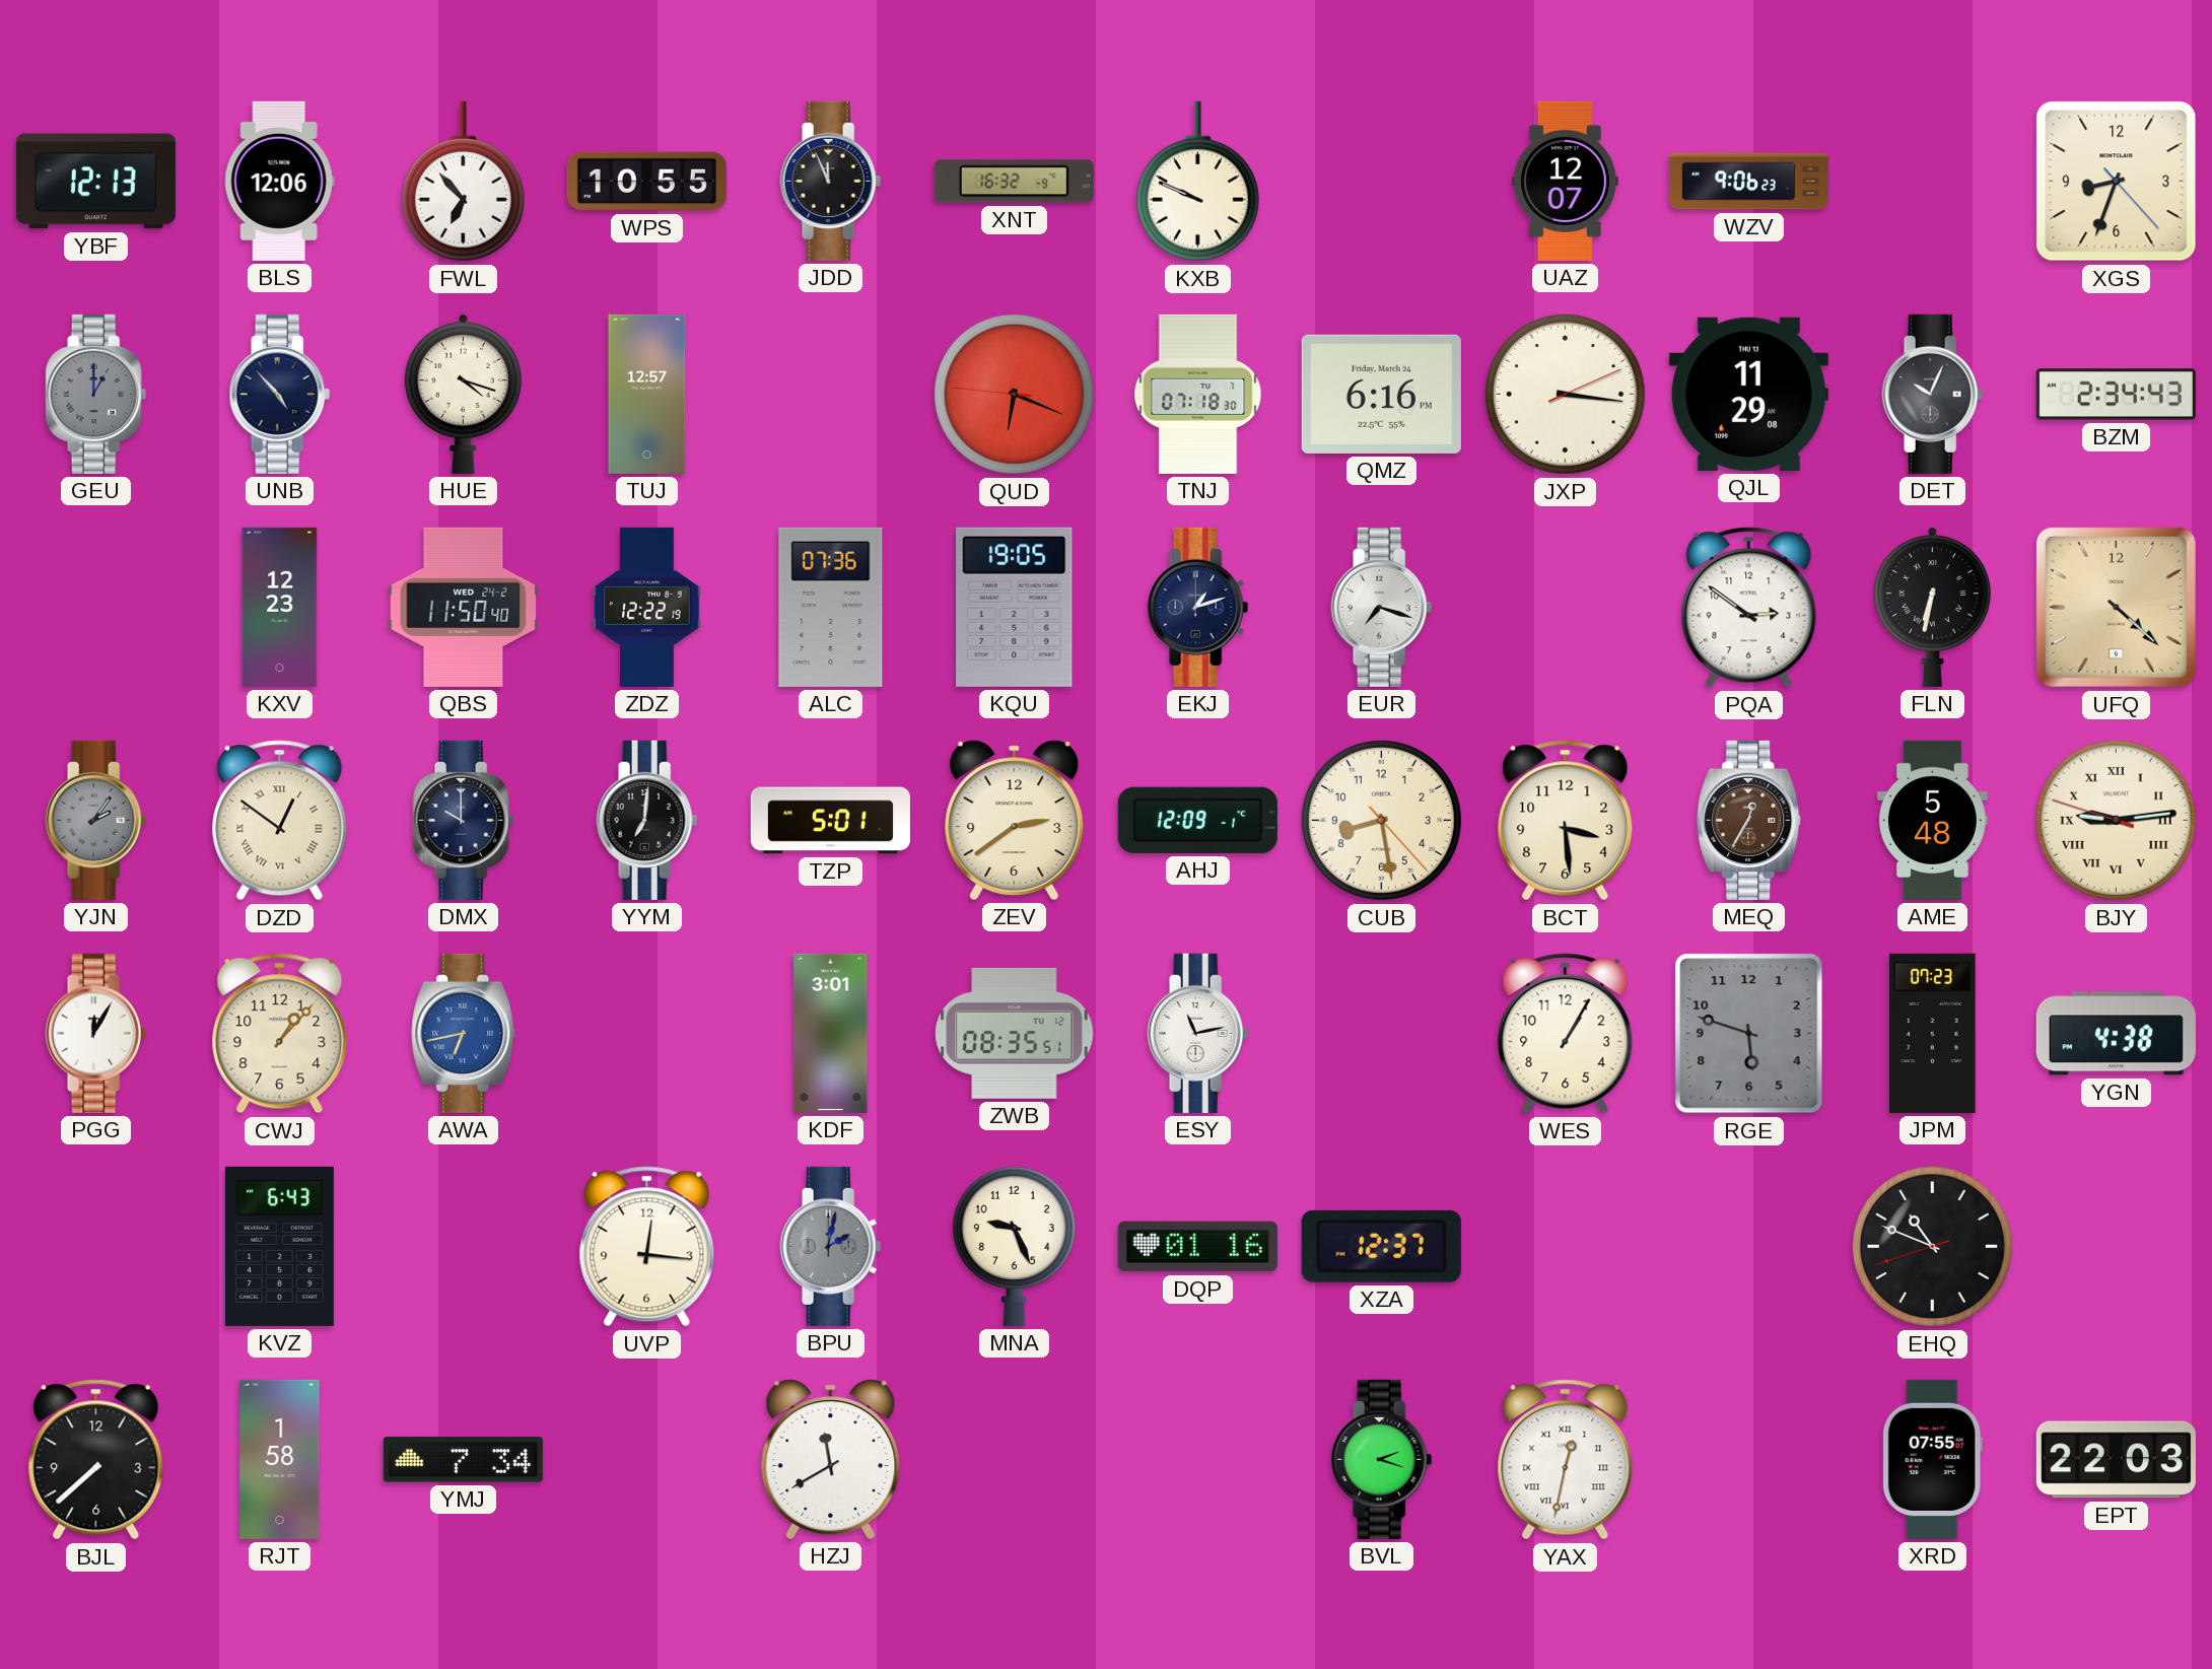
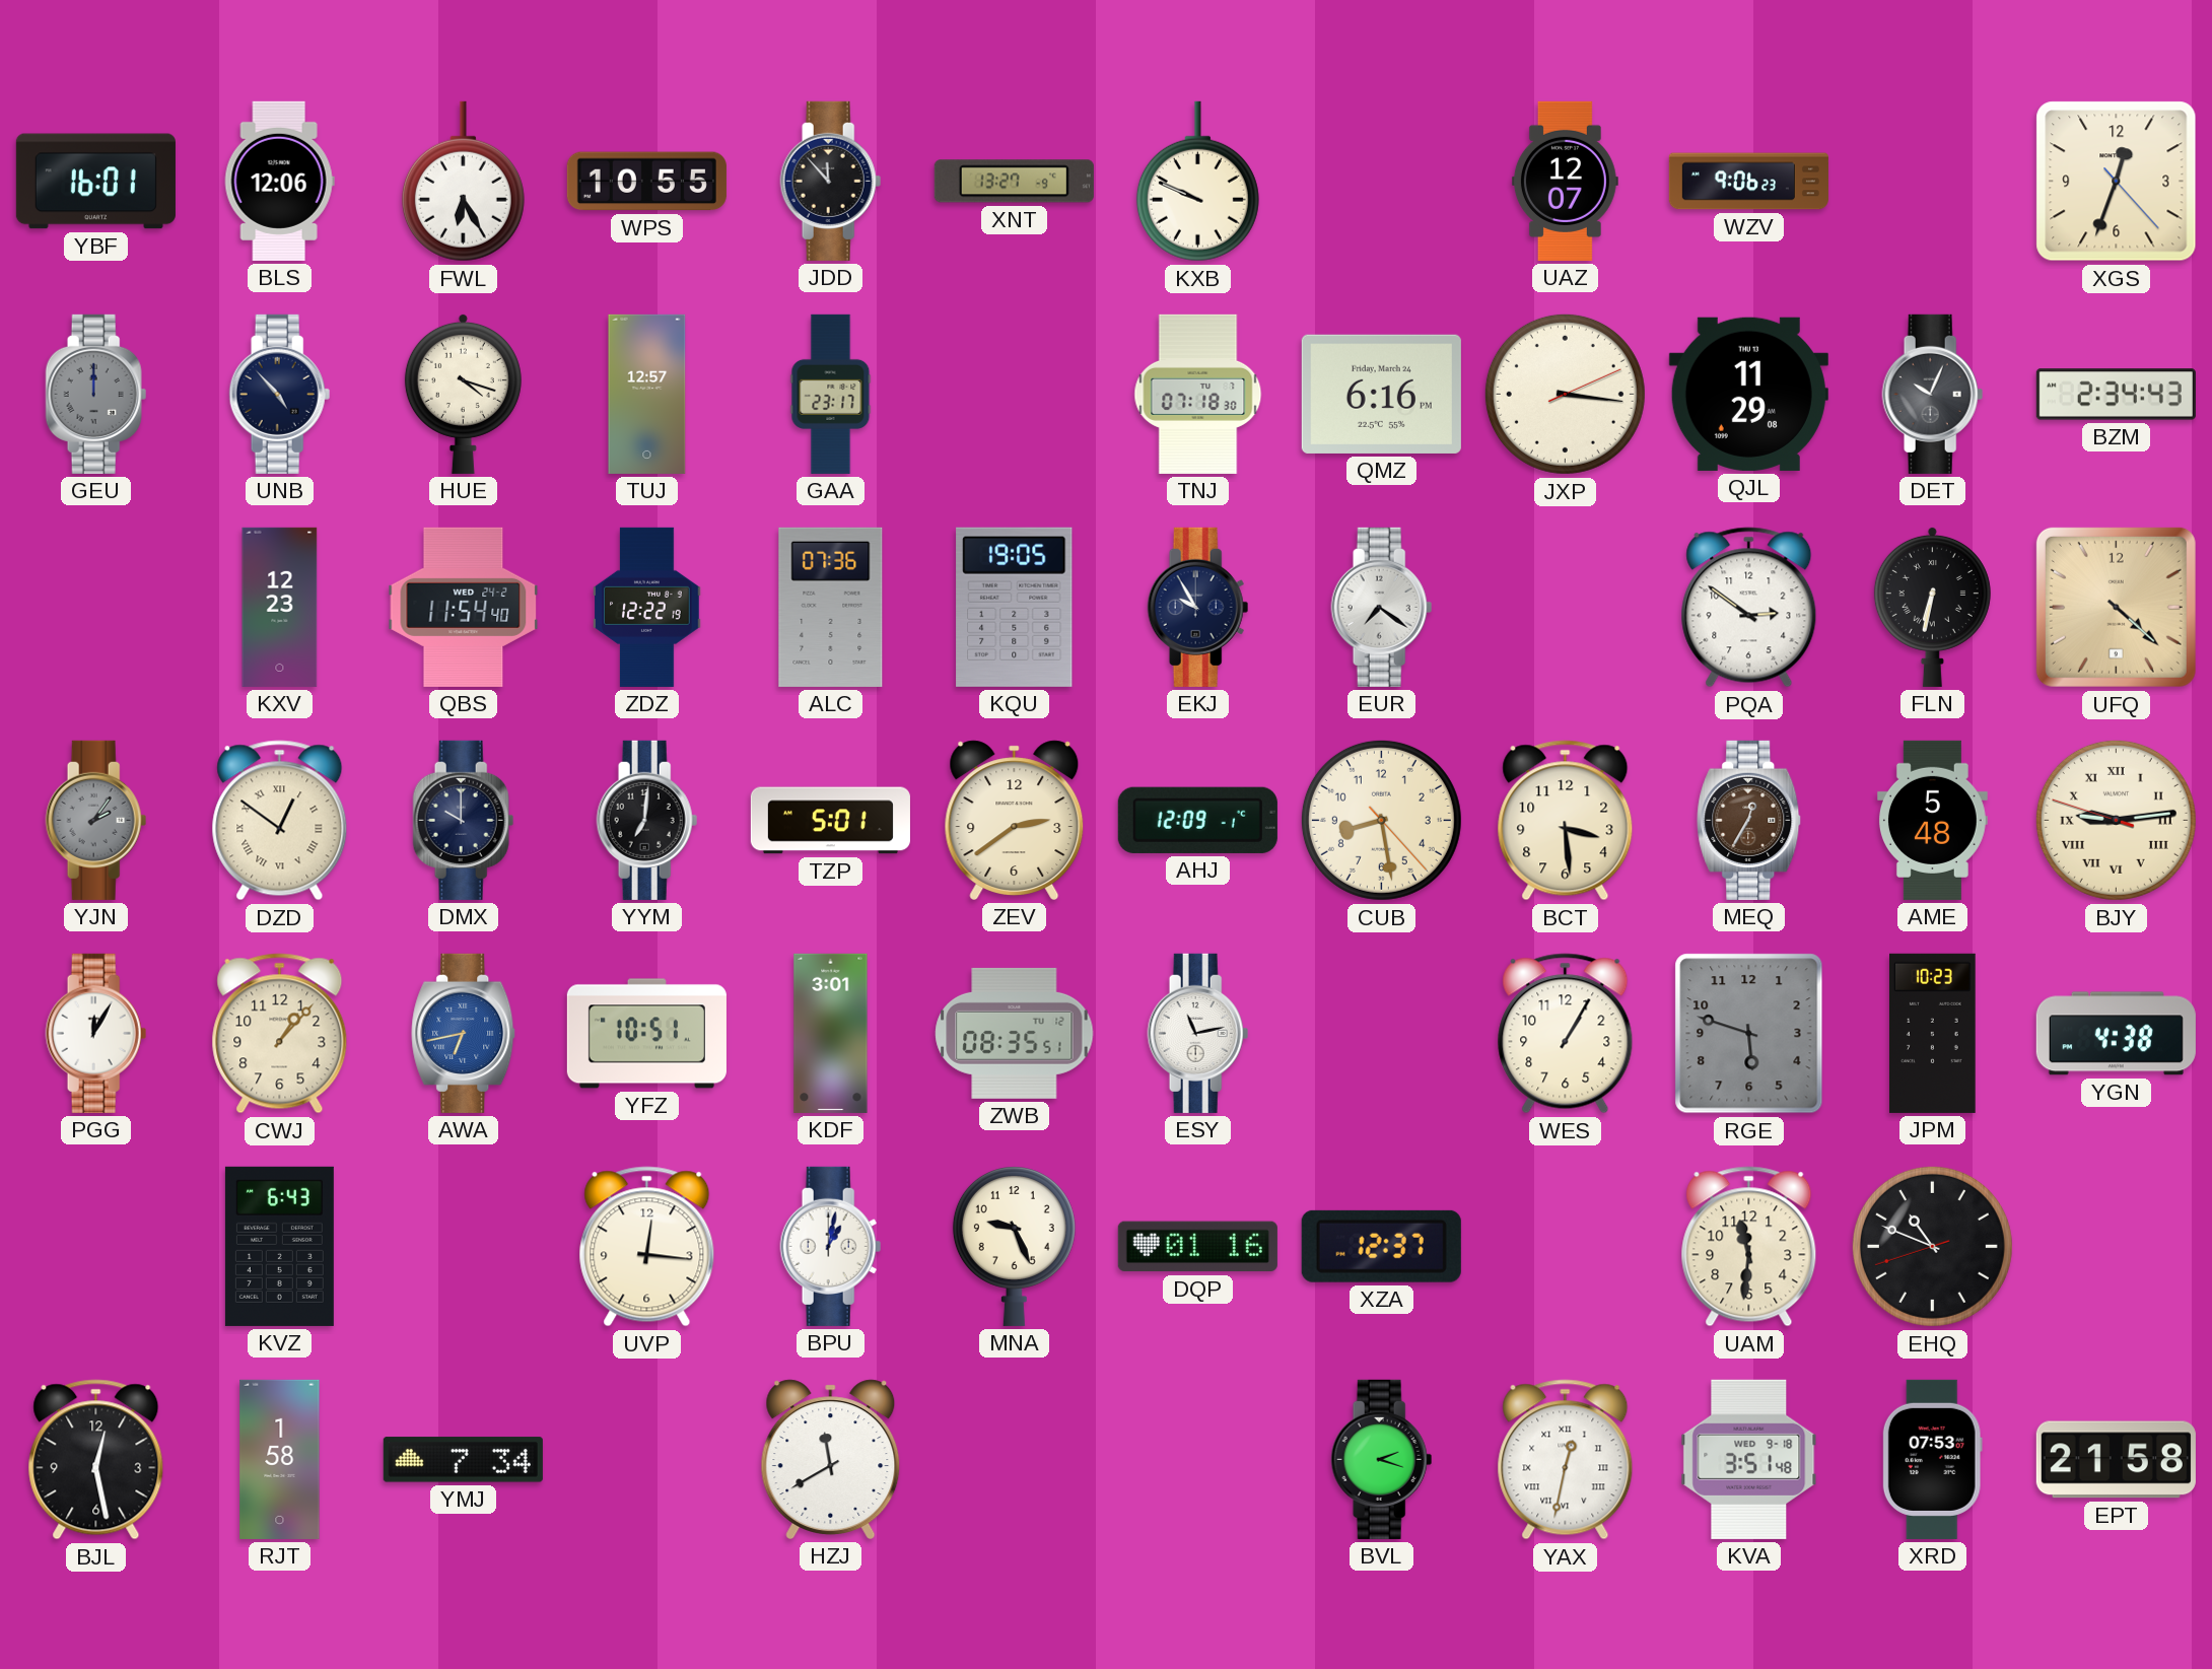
YBF: 12:13 -> 16:01
FWL: 6:53 -> 6:25
JDD: 11:56 -> 11:53
XNT: 16:32 -> 13:27
XGS: 8:33 -> 12:33
GEU: 1:00 -> 12:00
GAA: none -> 23:17
QUD: 6:18 -> none
QBS: 11:50 -> 11:54
EKJ: 1:12 -> 9:55
EUR: 7:18 -> 7:21
YFZ: none -> 10:51
JPM: 07:23 -> 10:23
BPU: 2:02 -> 1:02
BPU dial: grey -> white
UAM: none -> 11:31
BJL: 7:38 -> 12:28
KVA: none -> 3:51
XRD: 07:55 -> 07:53
EPT: 22:03 -> 21:58
